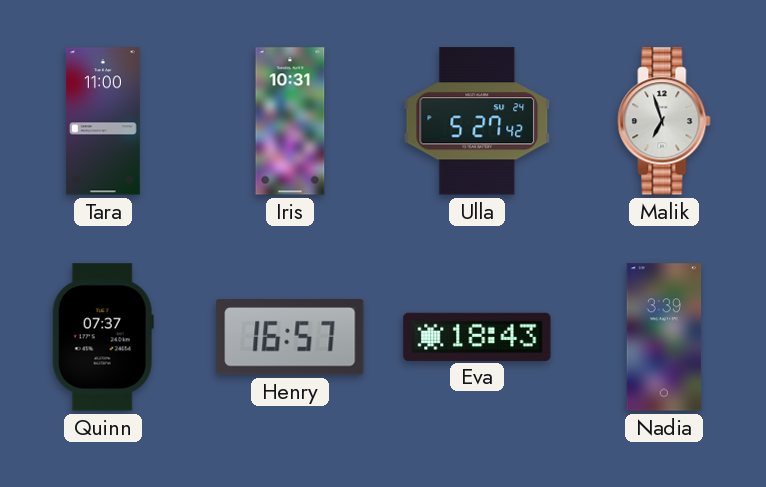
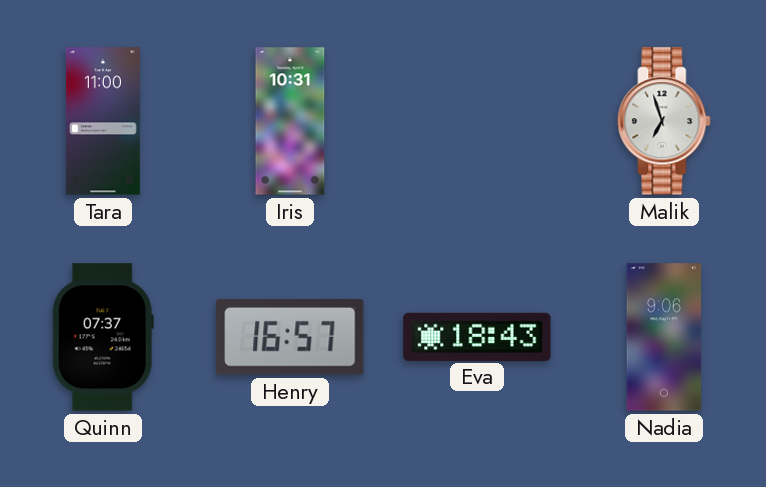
Ulla: 5:27 -> none
Nadia: 3:39 -> 9:06
